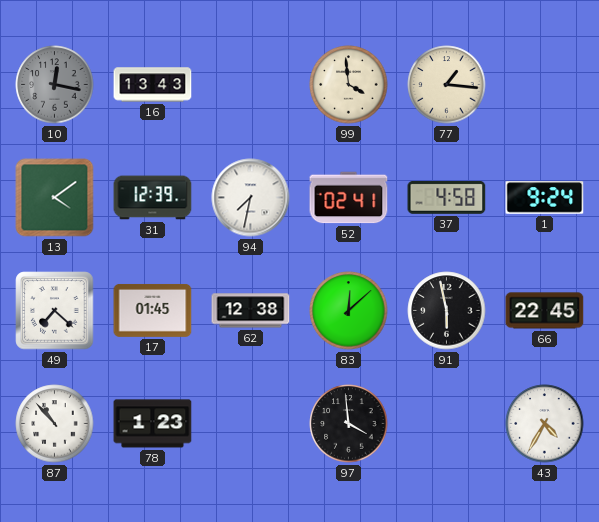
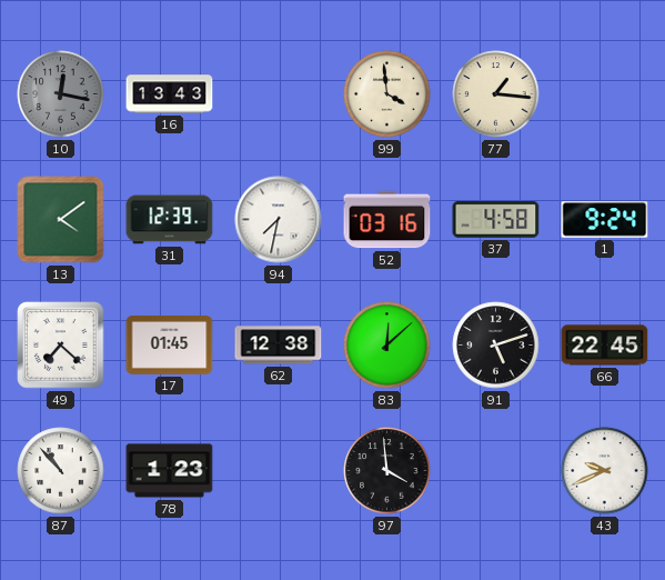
52: 02:41 -> 03:16
91: 5:58 -> 5:12
43: 4:35 -> 9:41
